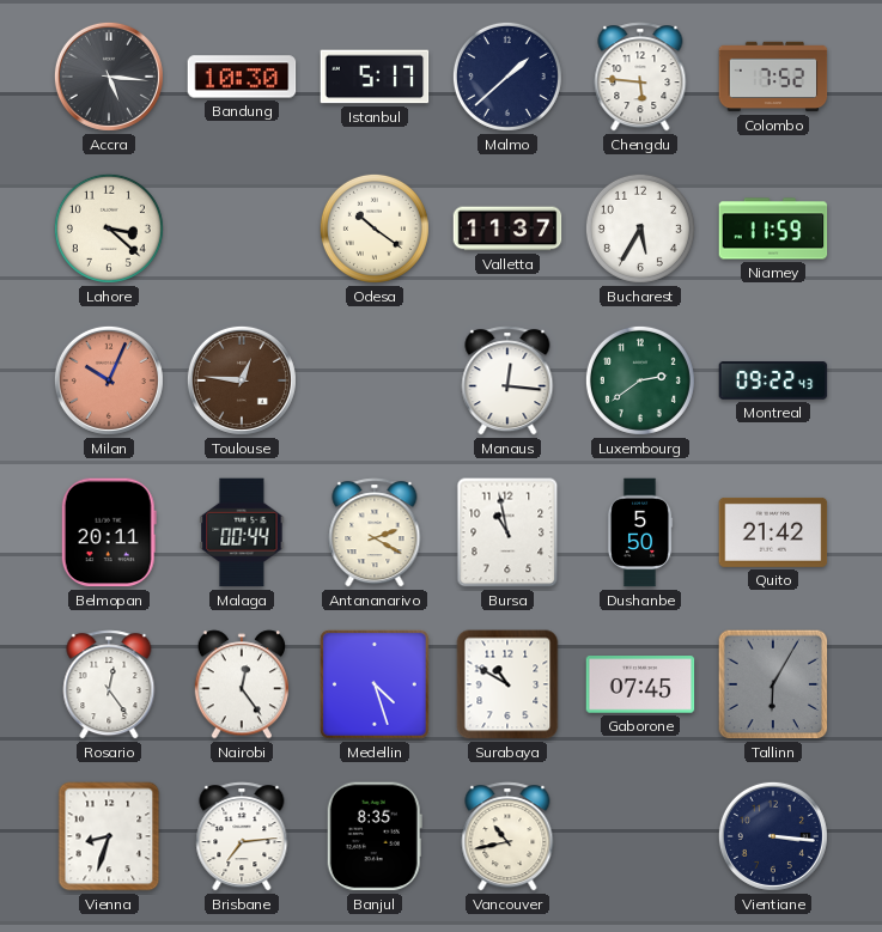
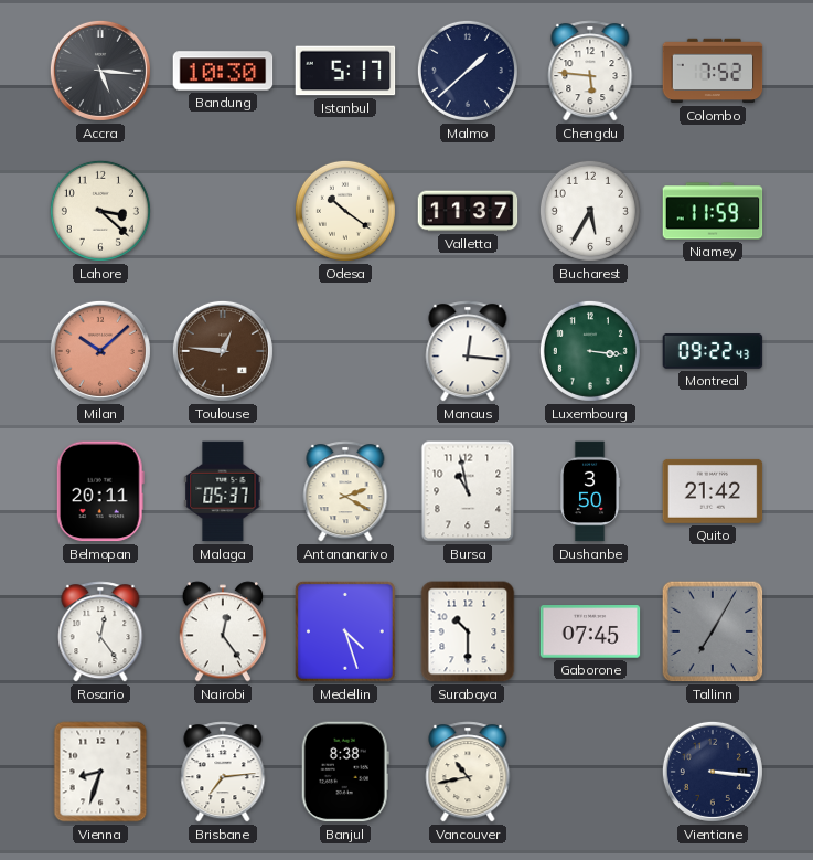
Milan: 10:04 -> 10:08
Luxembourg: 2:39 -> 3:16
Malaga: 00:44 -> 05:37
Dushanbe: 5:50 -> 3:50
Surabaya: 10:50 -> 10:30
Tallinn: 6:05 -> 7:05
Banjul: 8:35 -> 8:38
